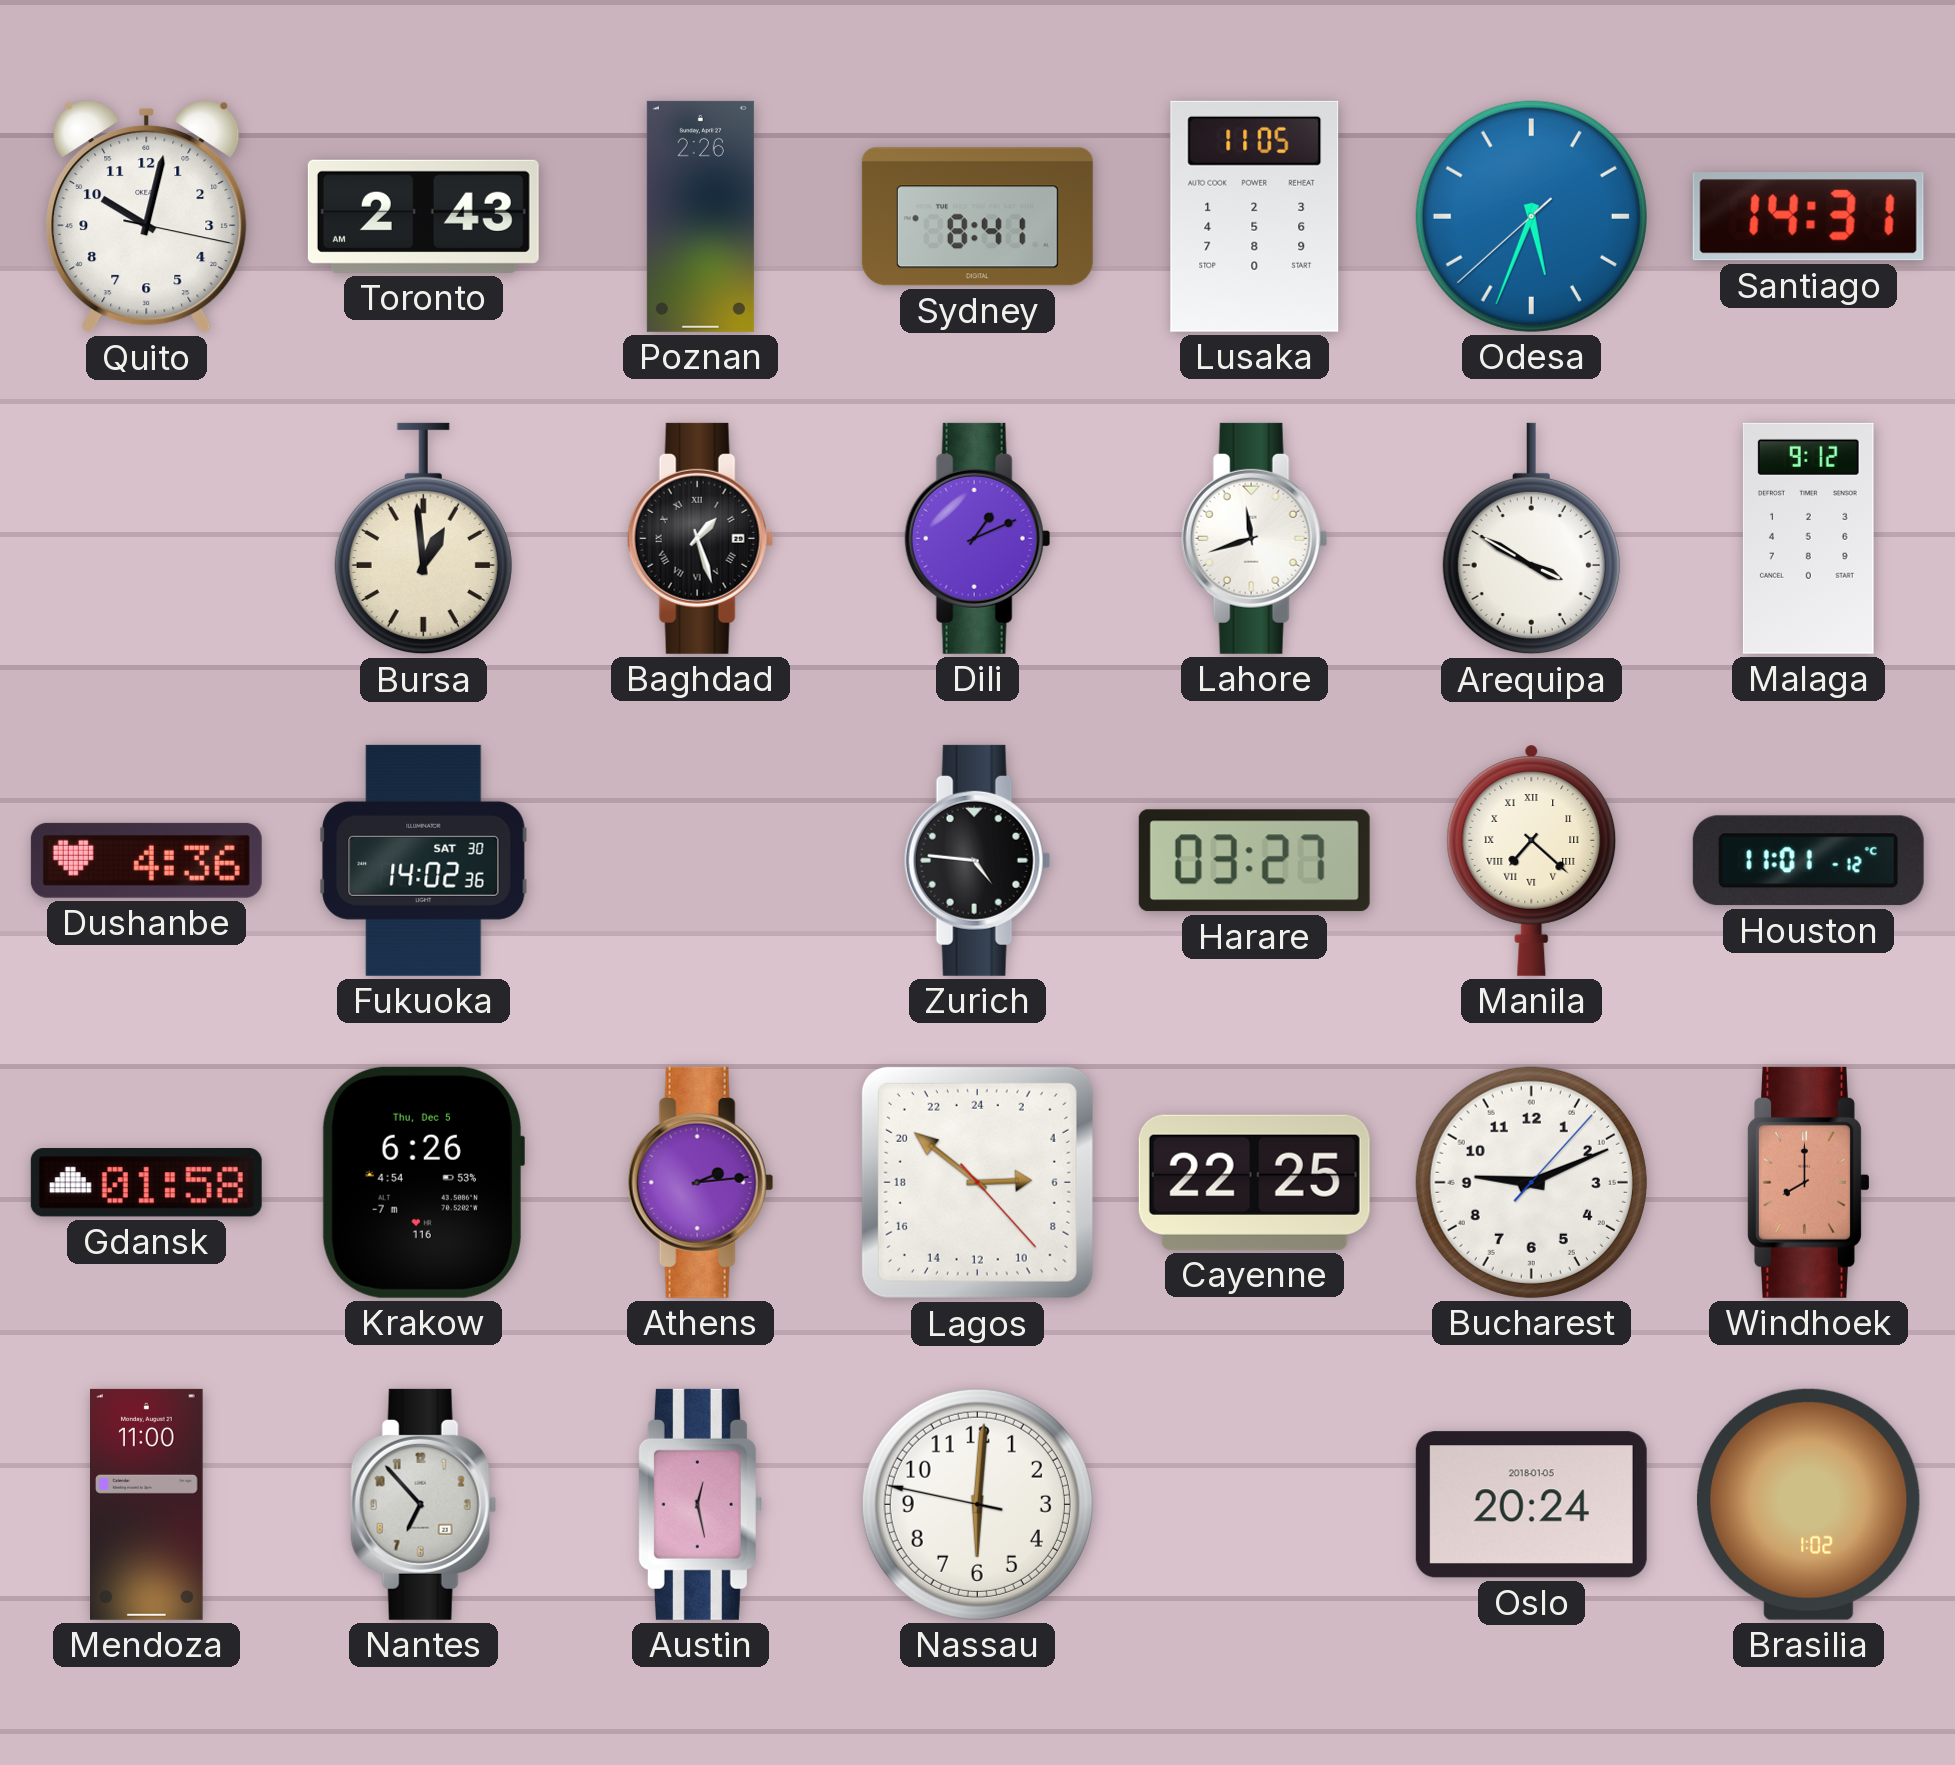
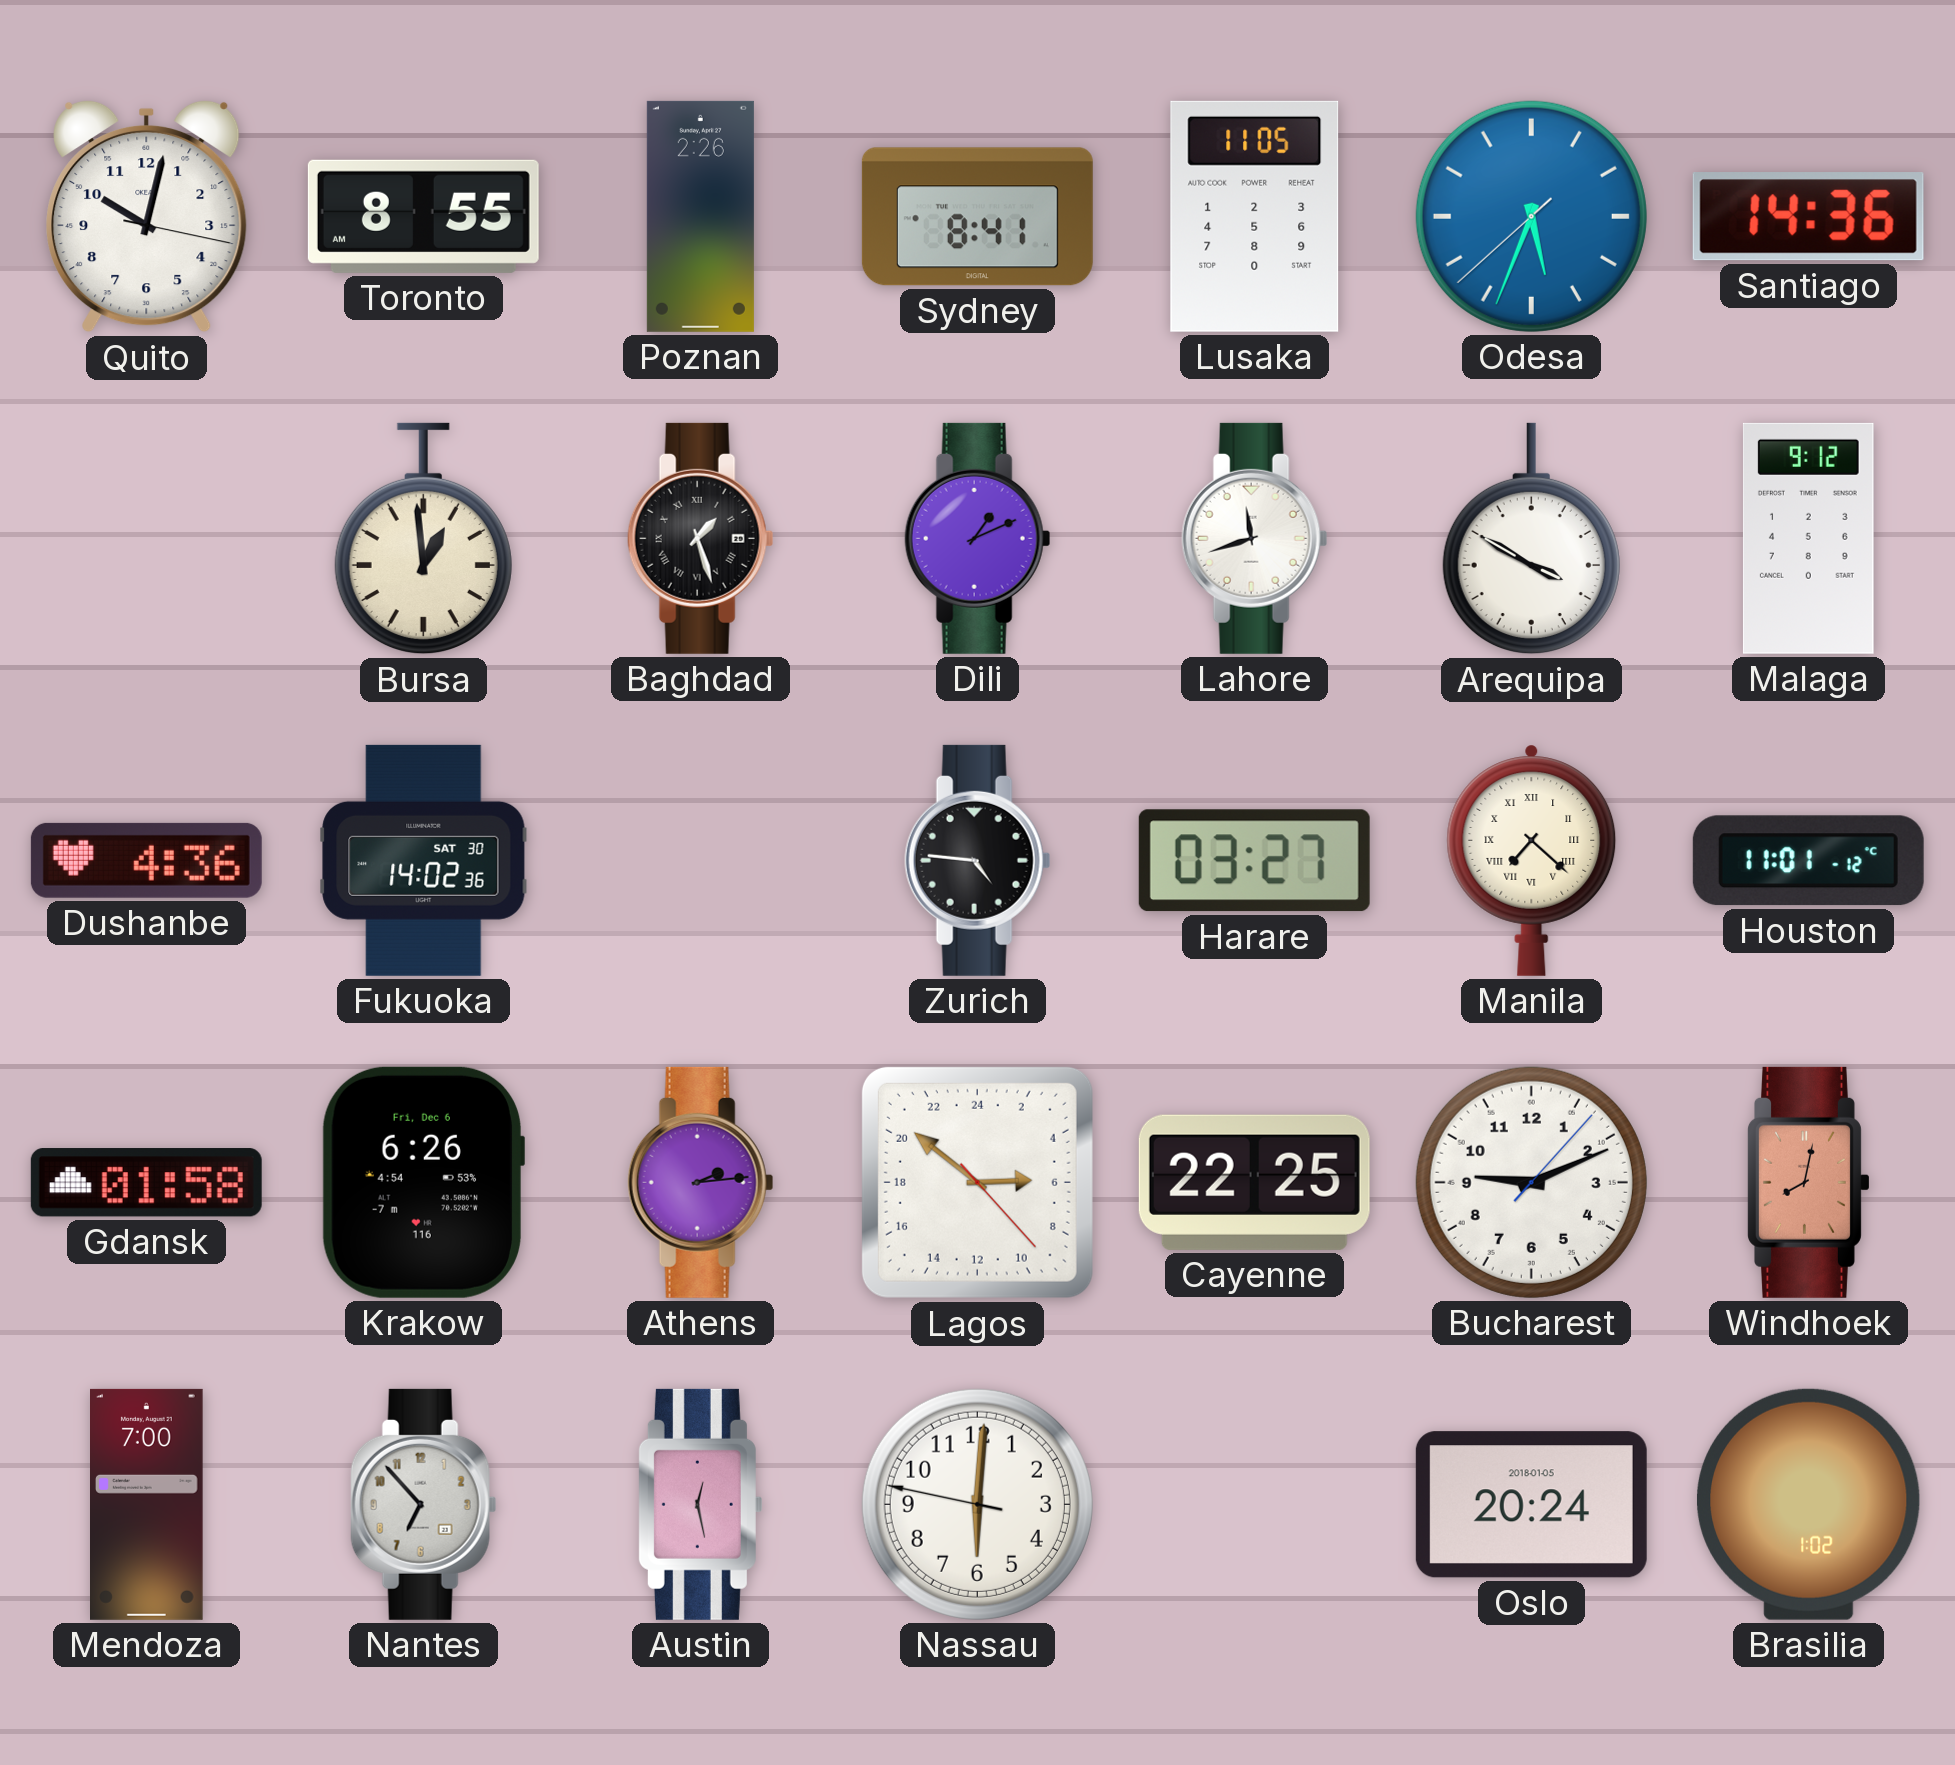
Toronto: 2:43 -> 8:55
Santiago: 14:31 -> 14:36
Krakow date: Thu, Dec 5 -> Fri, Dec 6
Windhoek: 8:00 -> 8:02
Mendoza: 11:00 -> 7:00
